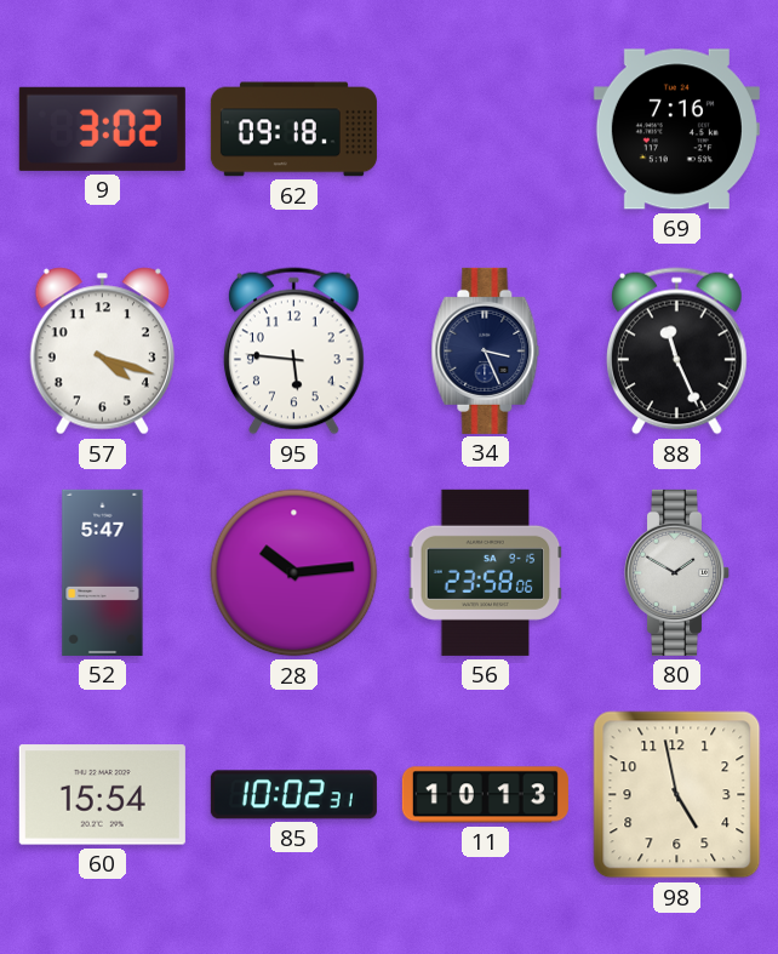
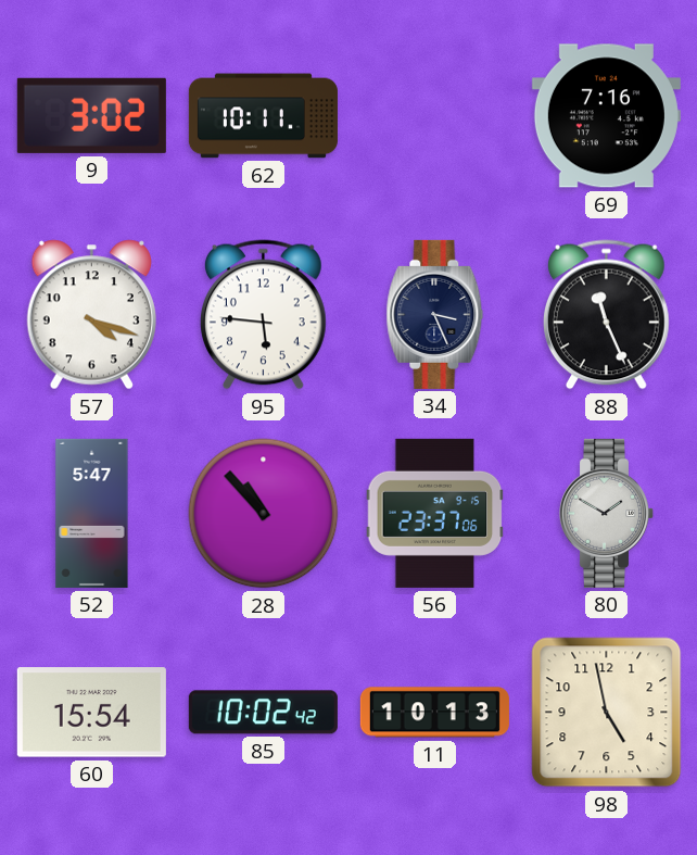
62: 09:18 -> 10:11
28: 10:14 -> 10:53
56: 23:58 -> 23:37
85: 10:02:31 -> 10:02:42
